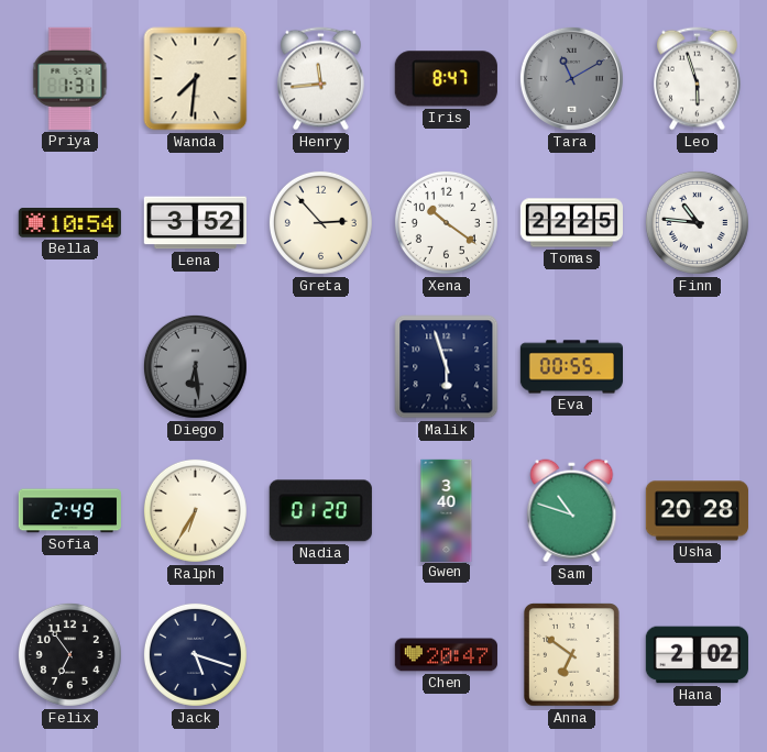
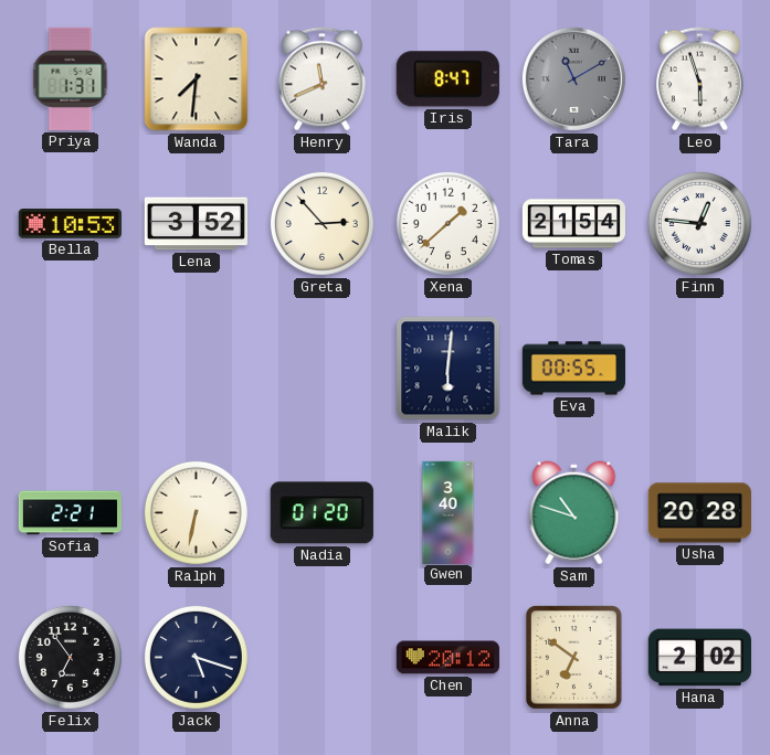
Henry: 11:44 -> 11:41
Bella: 10:54 -> 10:53
Xena: 10:21 -> 1:38
Tomas: 22:25 -> 21:54
Finn: 10:46 -> 12:46
Diego: 6:29 -> none
Malik: 5:57 -> 6:01
Sofia: 2:49 -> 2:21
Ralph: 6:35 -> 6:32
Chen: 20:47 -> 20:12
